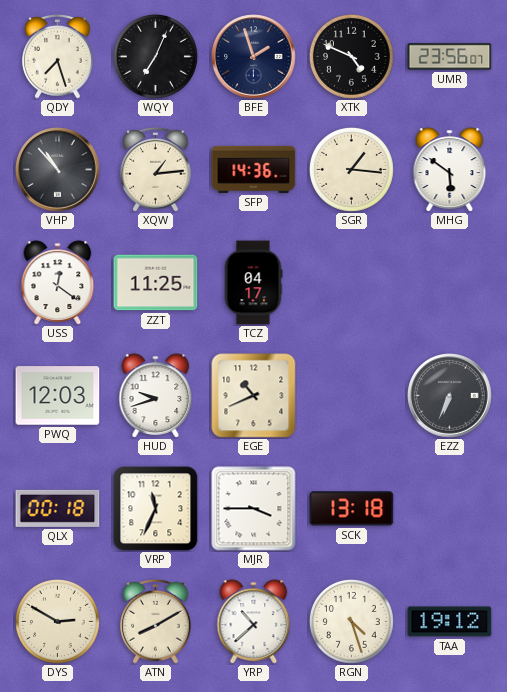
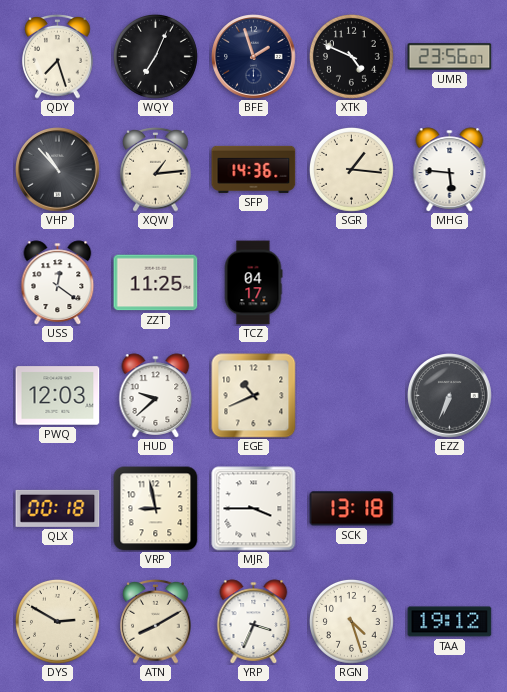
MHG: 5:51 -> 5:46
HUD: 9:42 -> 9:38
VRP: 11:34 -> 8:58
YRP: 10:38 -> 3:34
